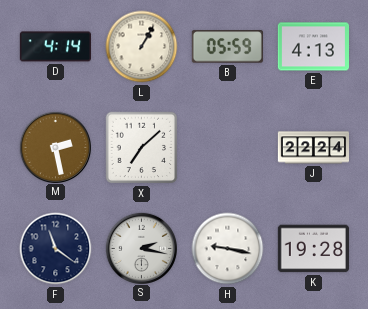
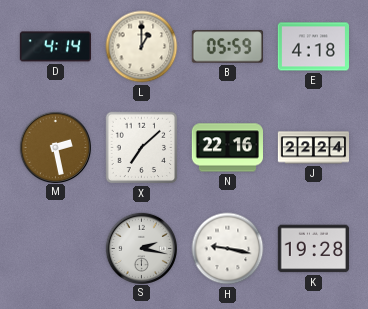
L: 1:05 -> 1:00
E: 4:13 -> 4:18
N: none -> 22:16
F: 11:21 -> none
